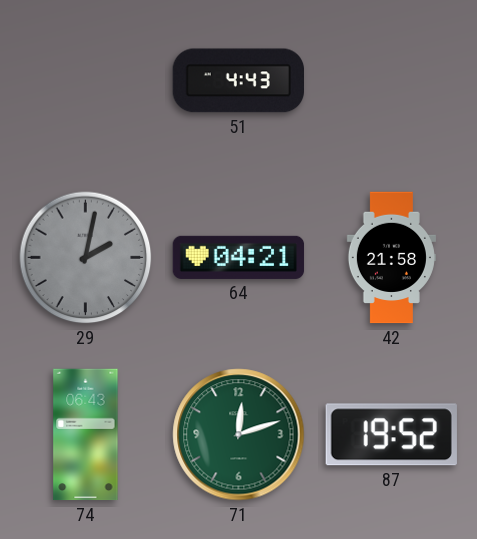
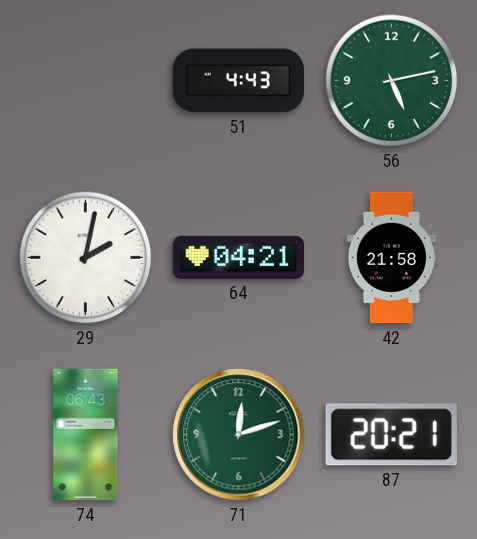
56: none -> 5:13
29 dial: grey -> white
87: 19:52 -> 20:21
